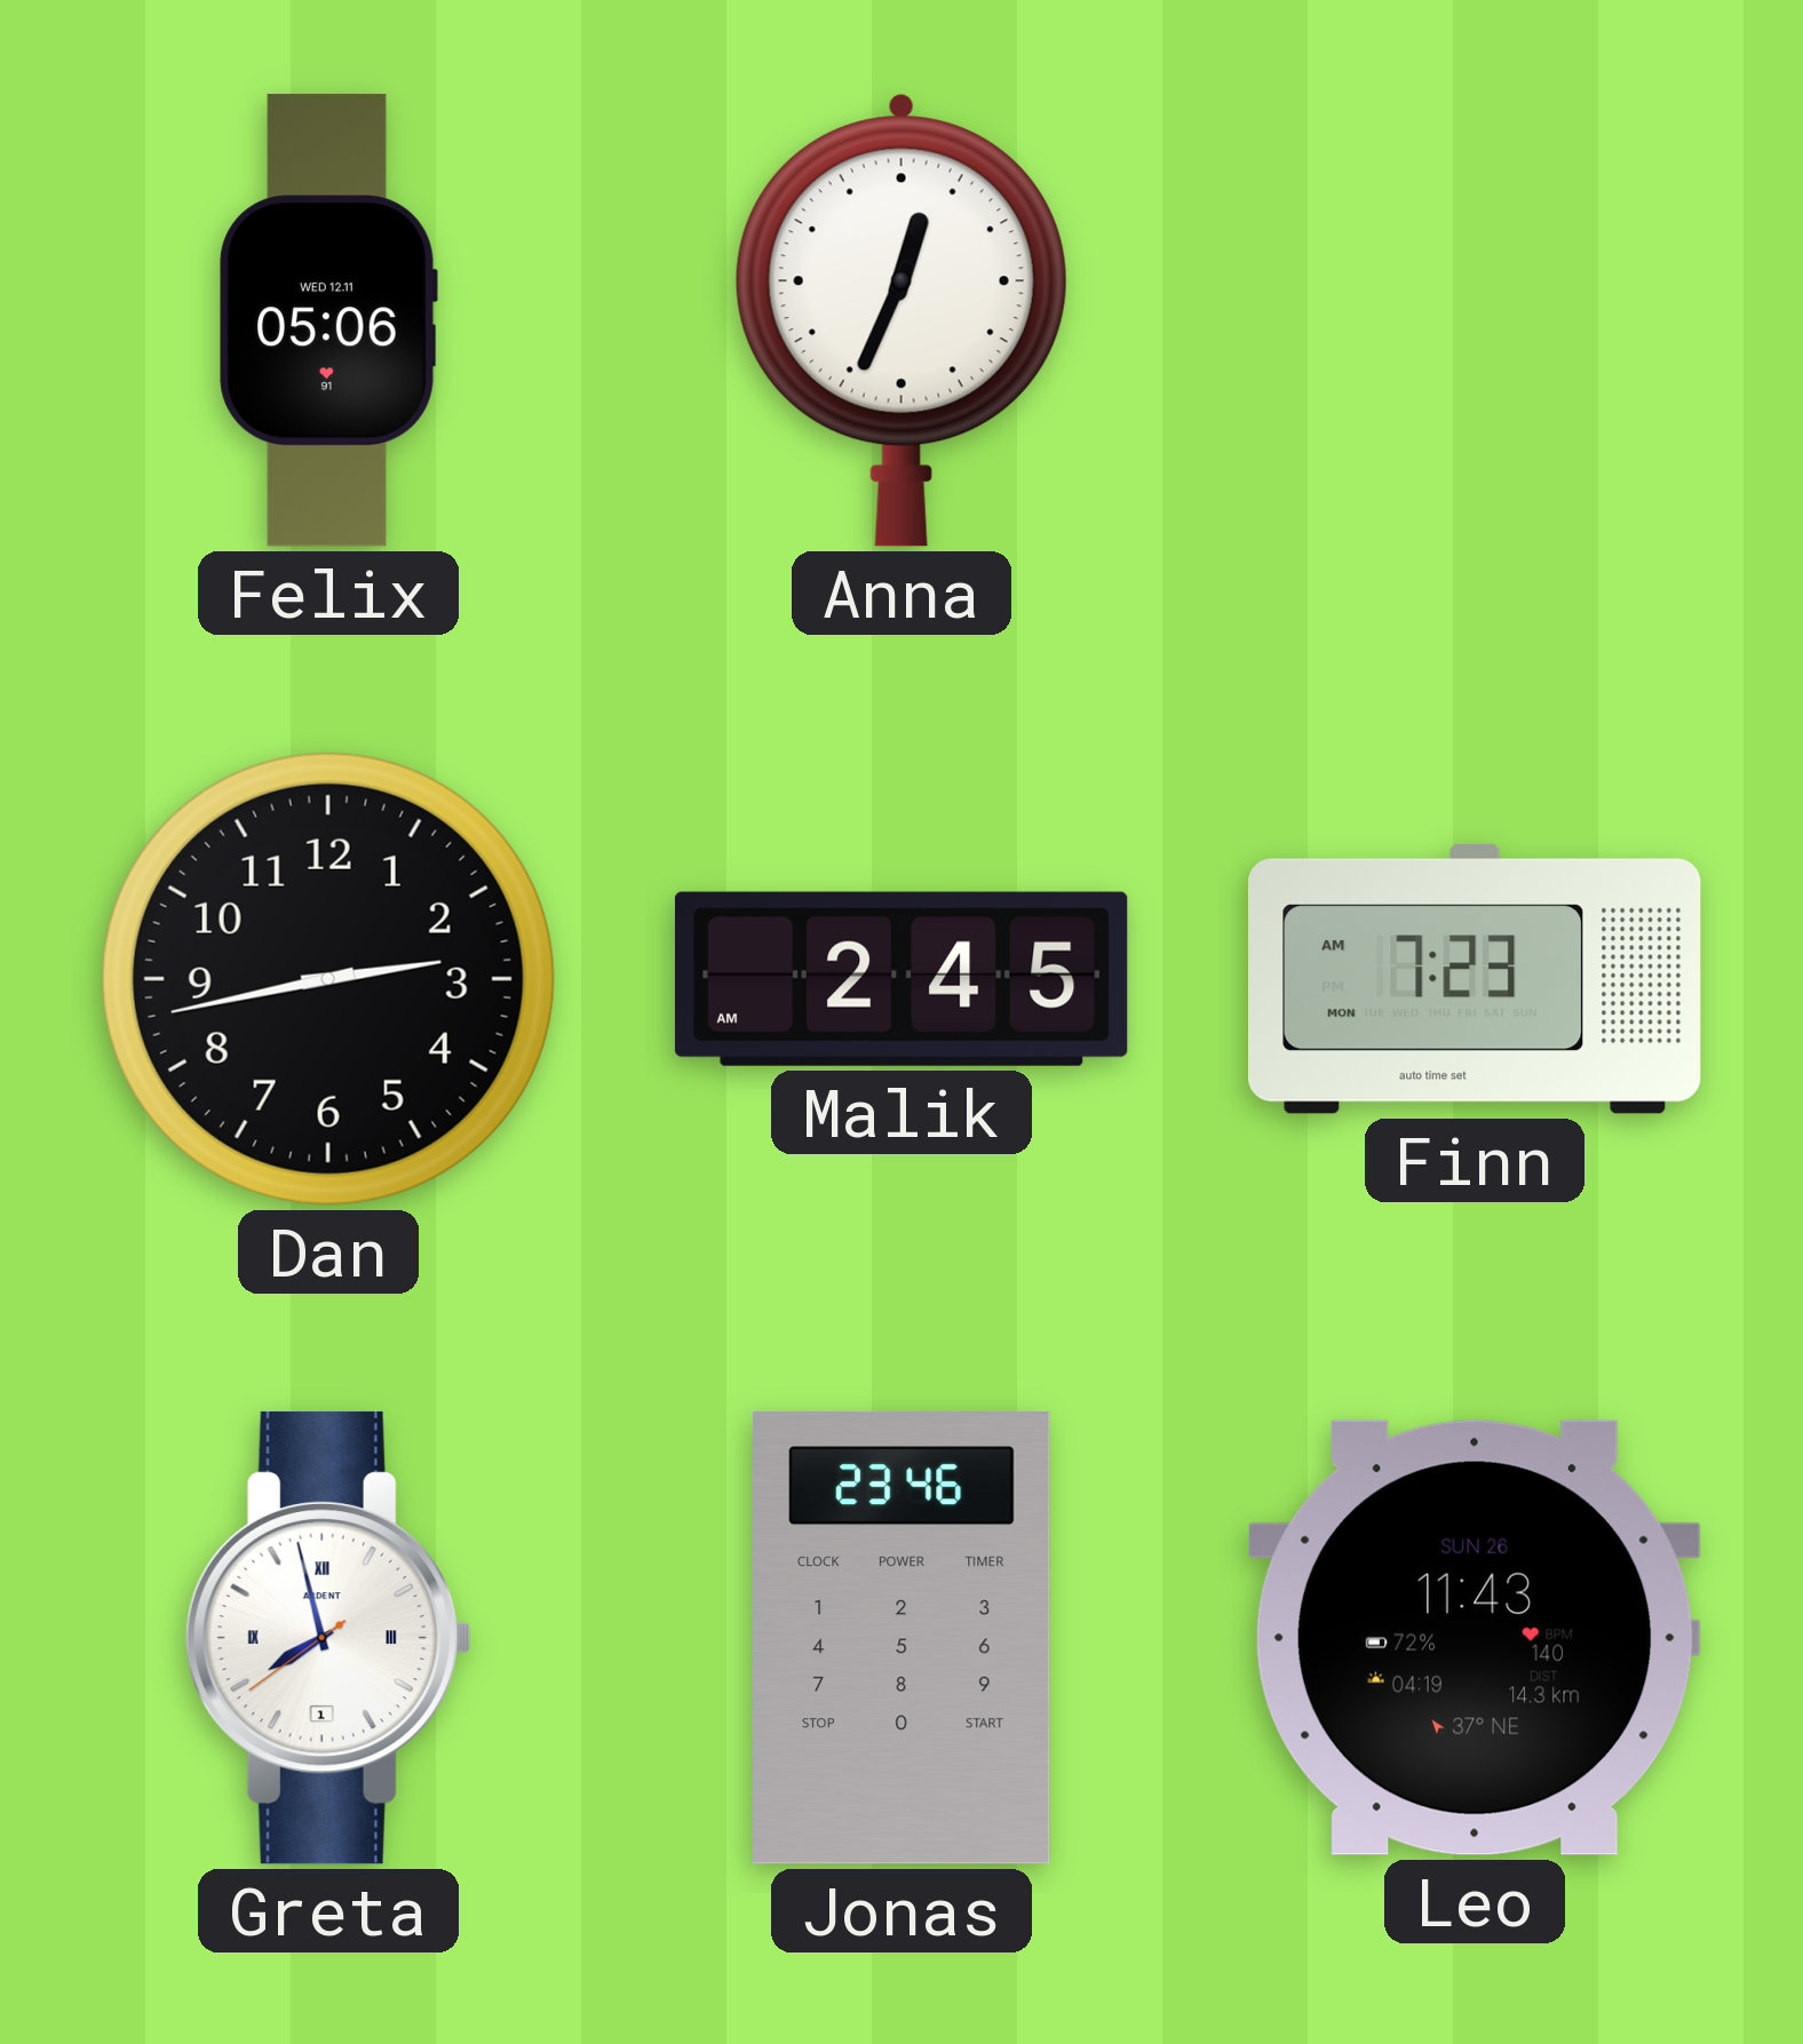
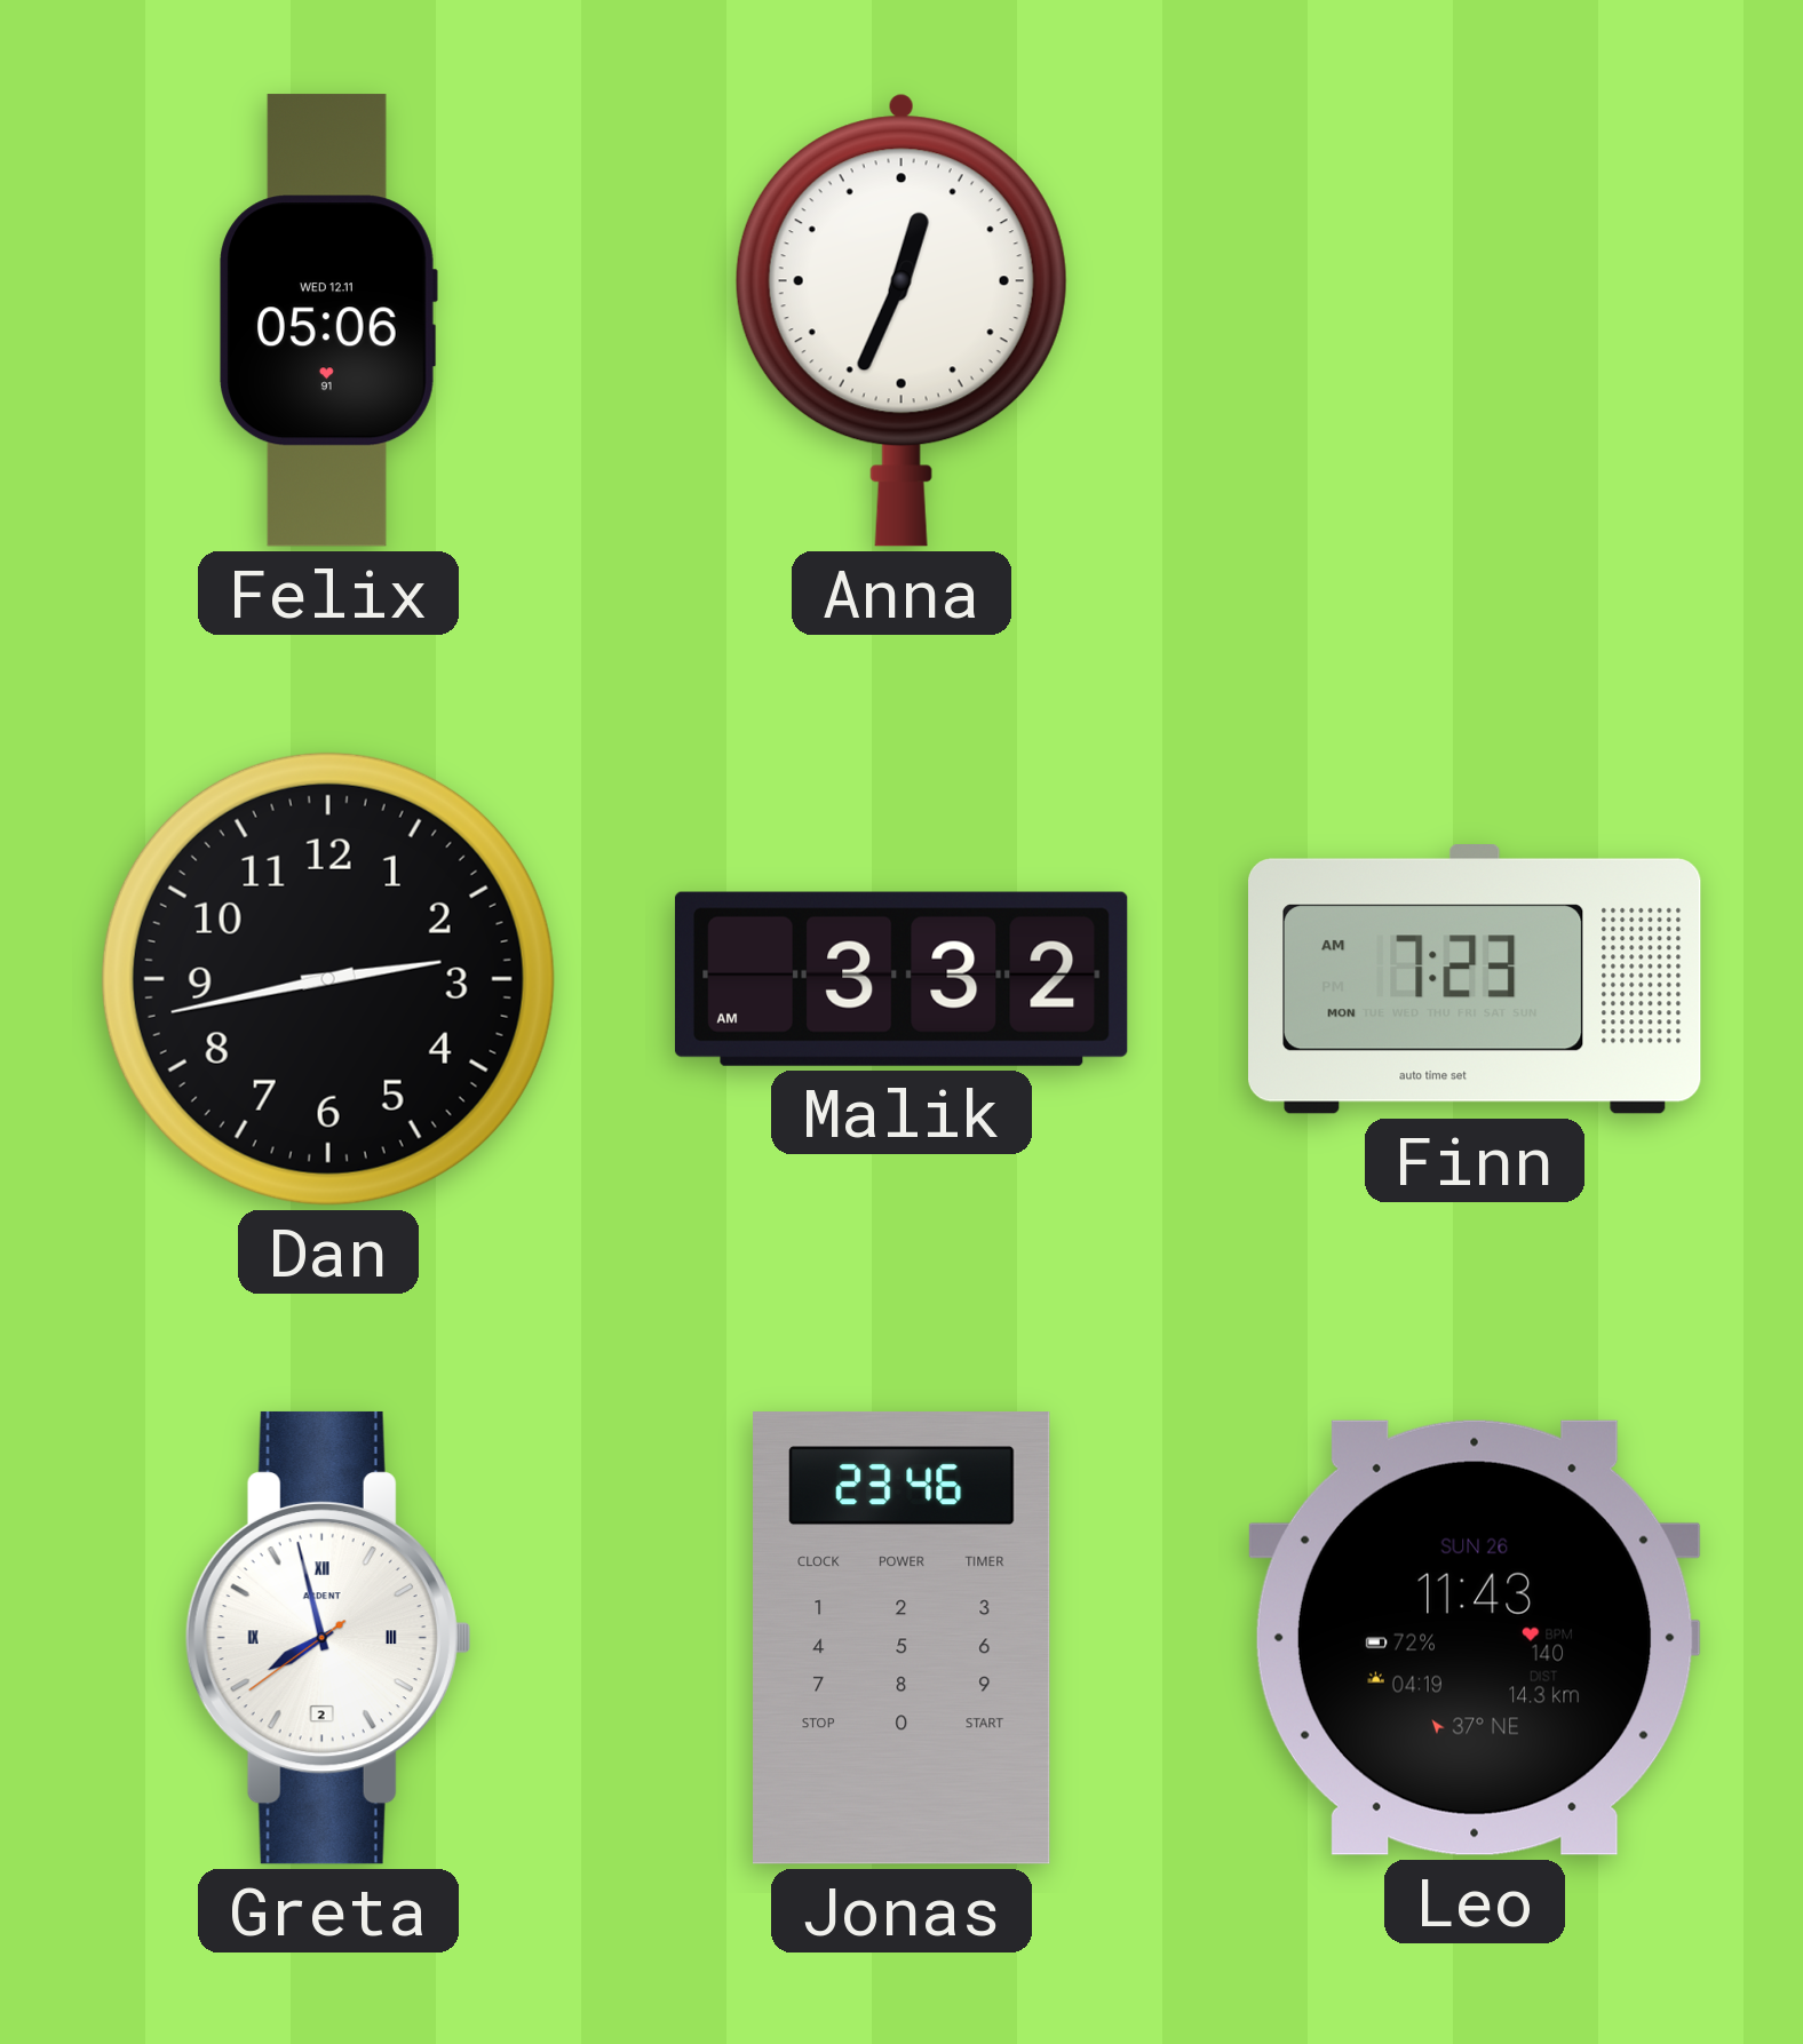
Malik: 2:45 -> 3:32
Greta date: 1 -> 2
